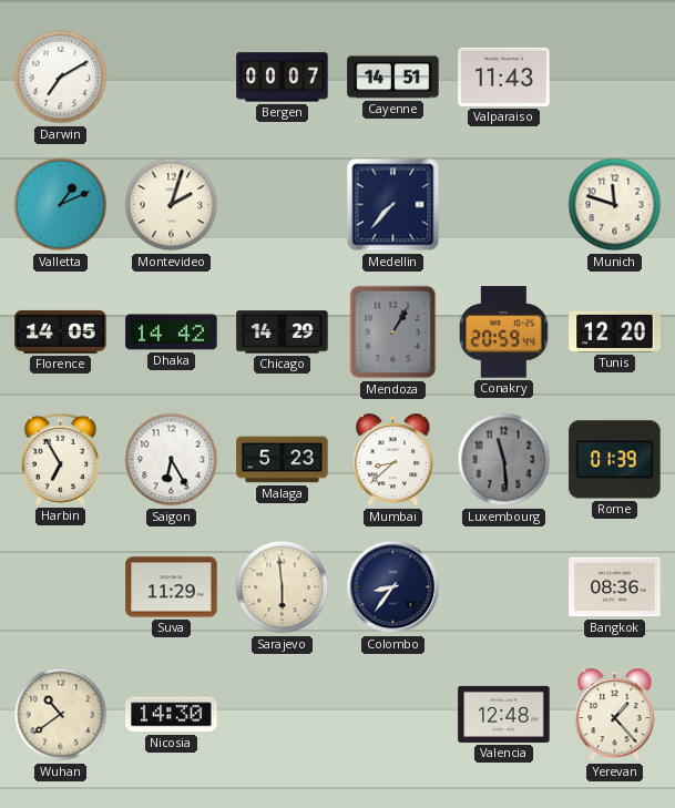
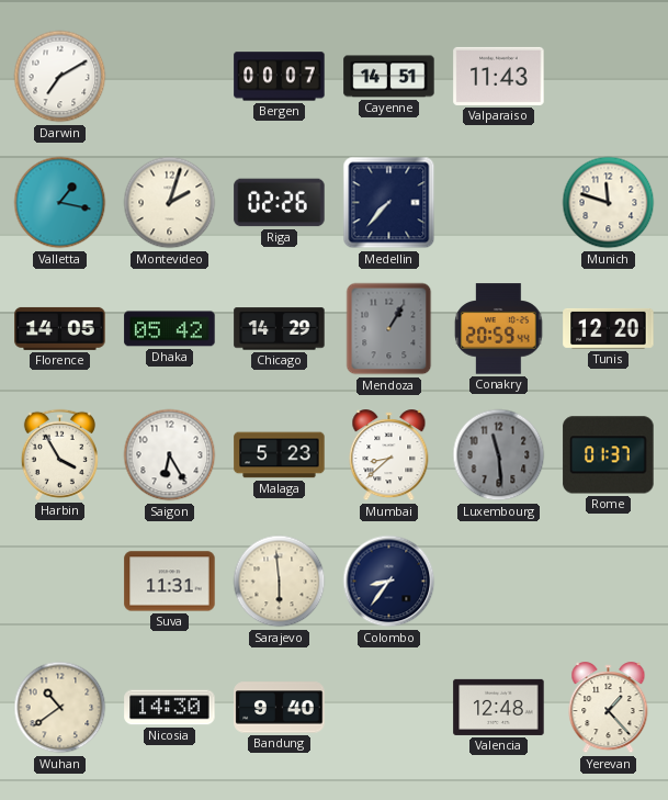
Valletta: 1:11 -> 1:17
Riga: none -> 02:26
Dhaka: 14:42 -> 05:42
Harbin: 6:55 -> 3:55
Rome: 01:39 -> 01:37
Suva: 11:29 -> 11:31
Bangkok: 08:36 -> none
Bandung: none -> 9:40
